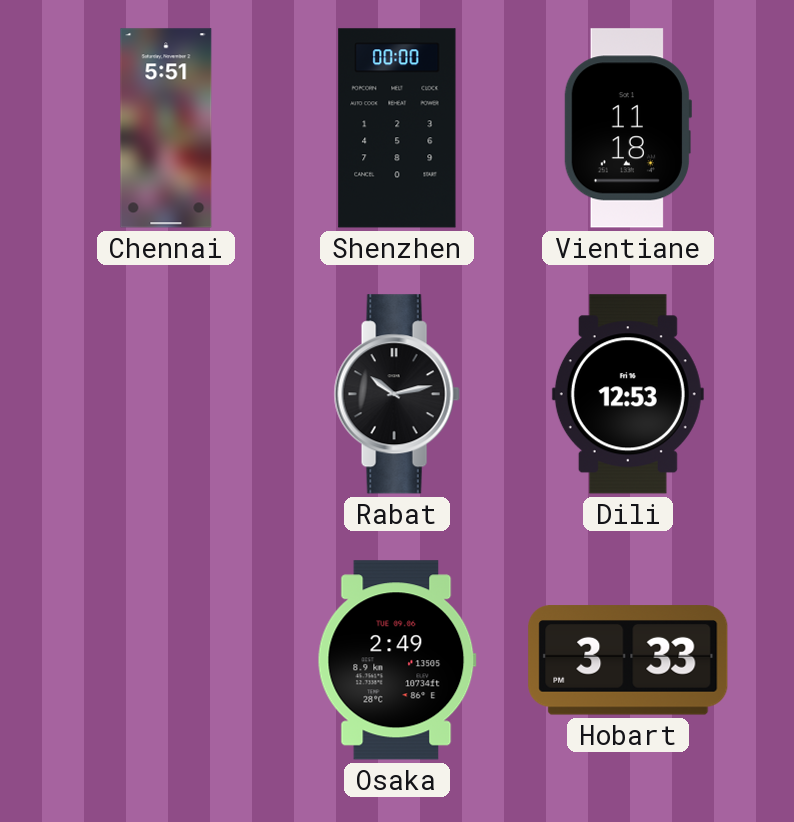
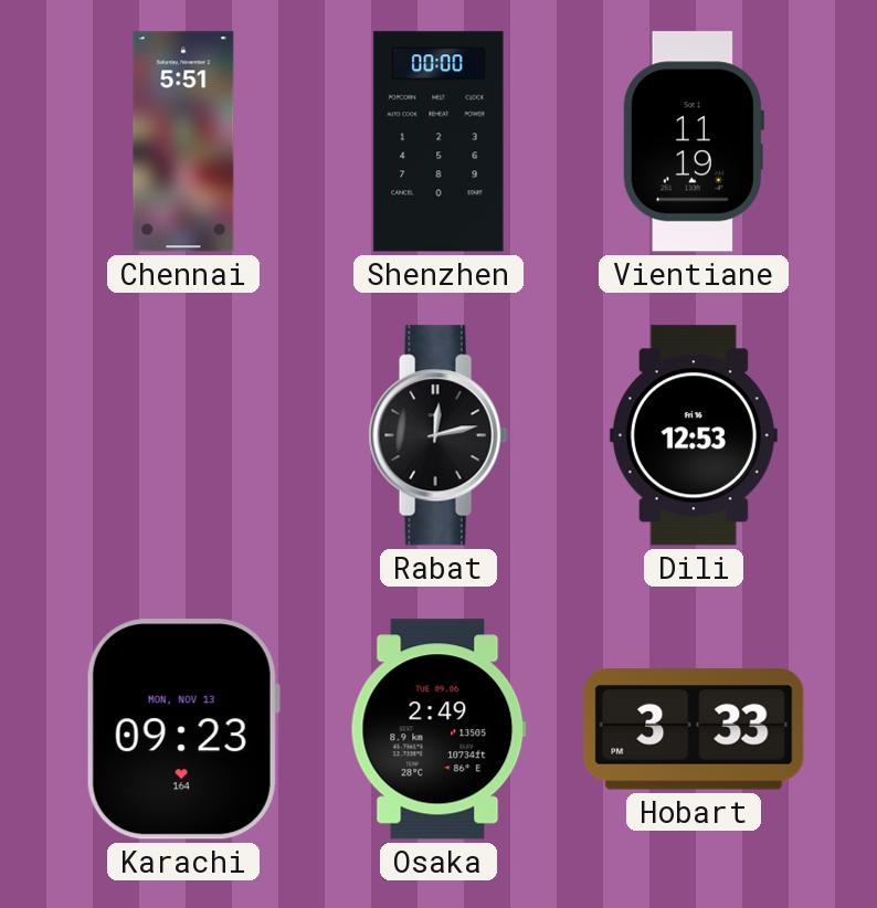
Vientiane: 11:18 -> 11:19
Rabat: 10:13 -> 12:13
Karachi: none -> 09:23
